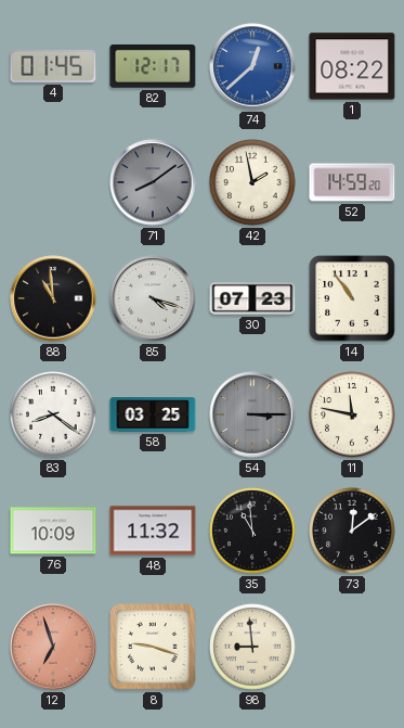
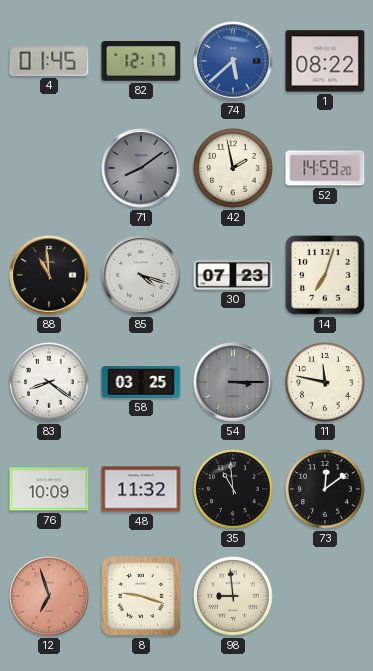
74: 12:38 -> 5:38
14: 10:54 -> 7:03
